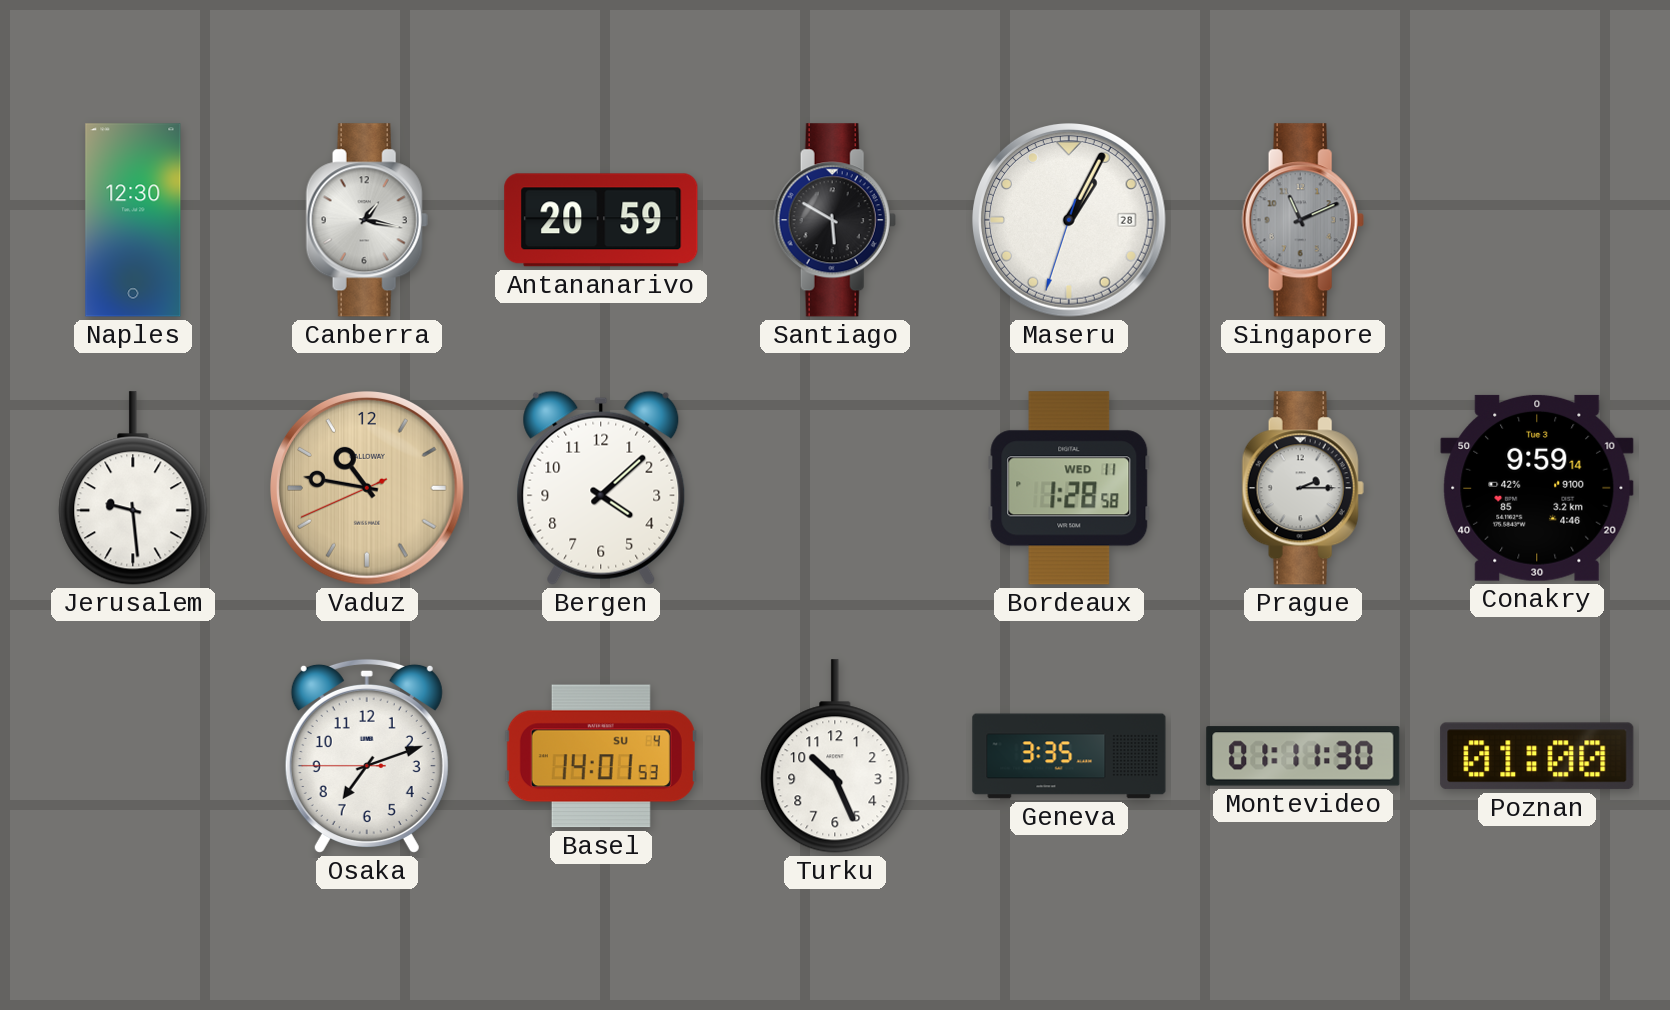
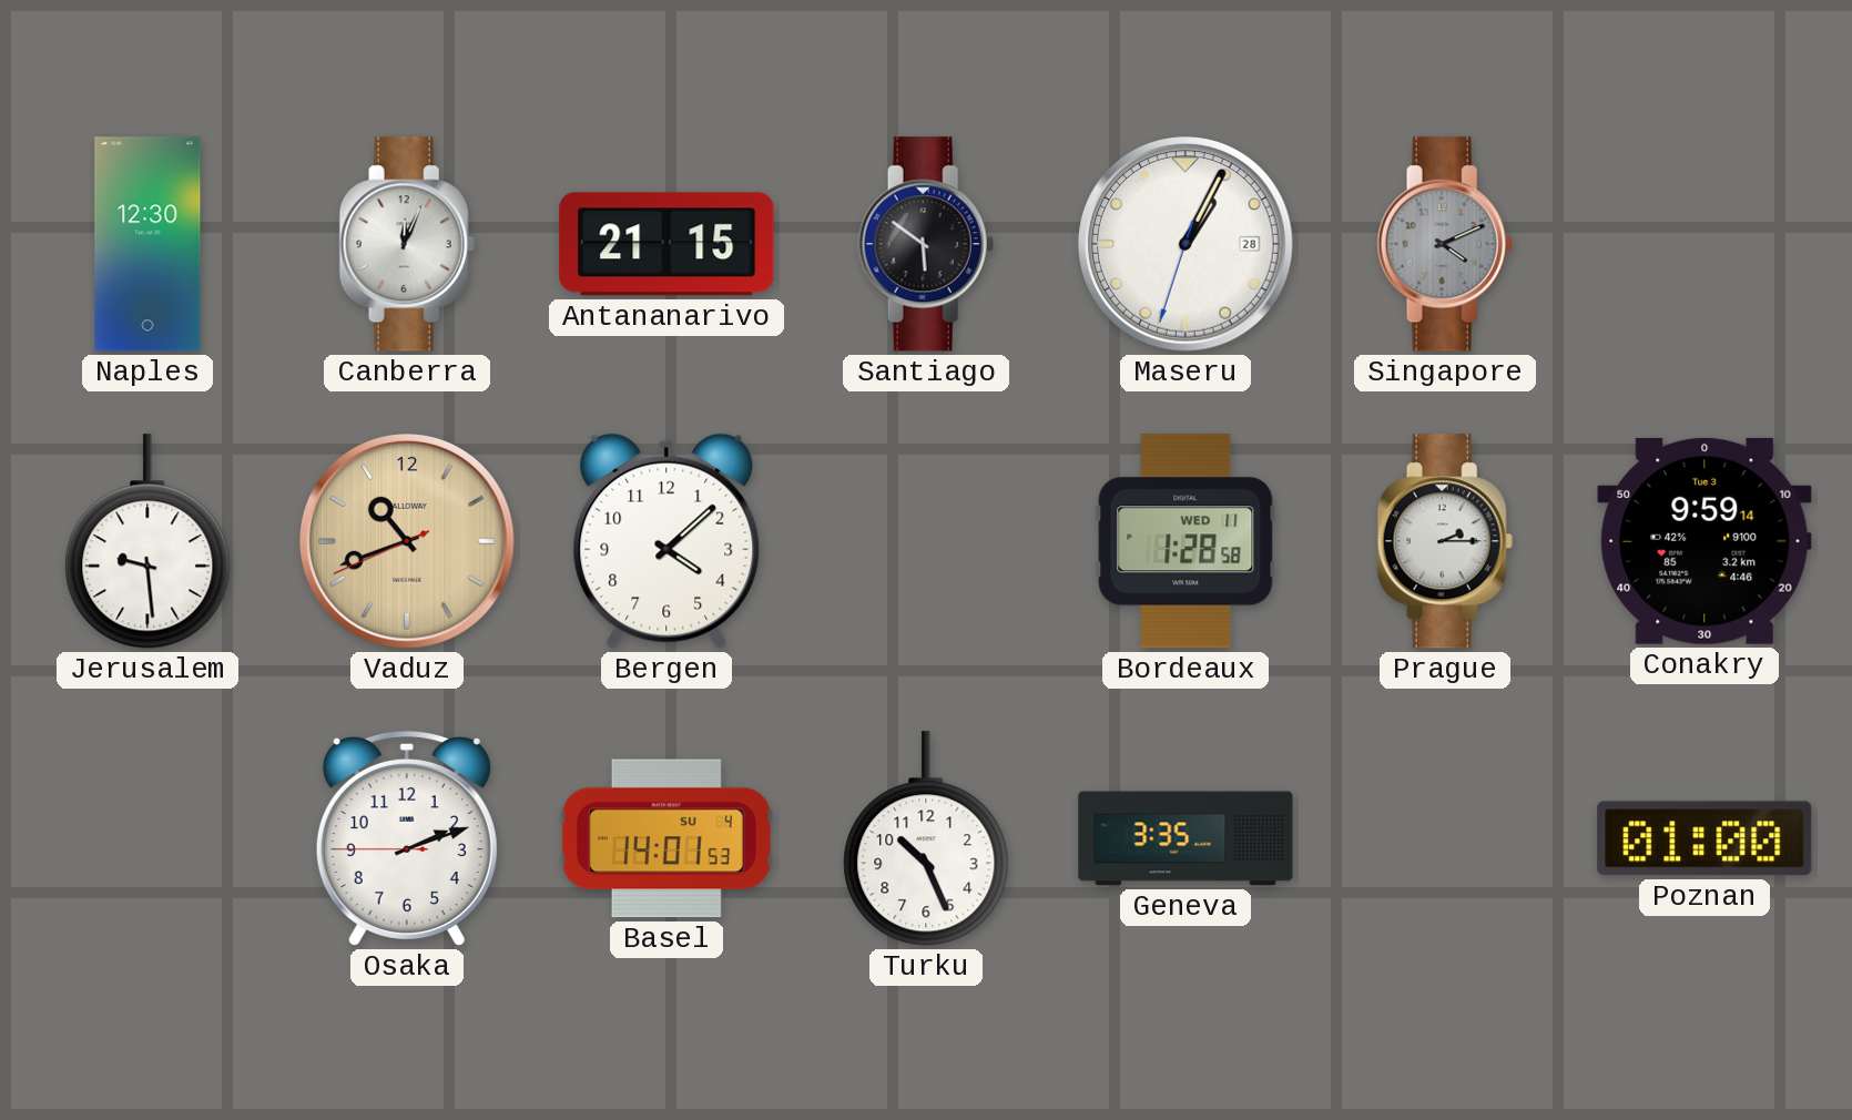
Canberra: 1:17 -> 12:04
Antananarivo: 20:59 -> 21:15
Santiago: 5:50 -> 5:51
Singapore: 11:11 -> 4:11
Vaduz: 10:46 -> 10:41
Osaka: 7:11 -> 2:11
Montevideo: 01:11 -> none
